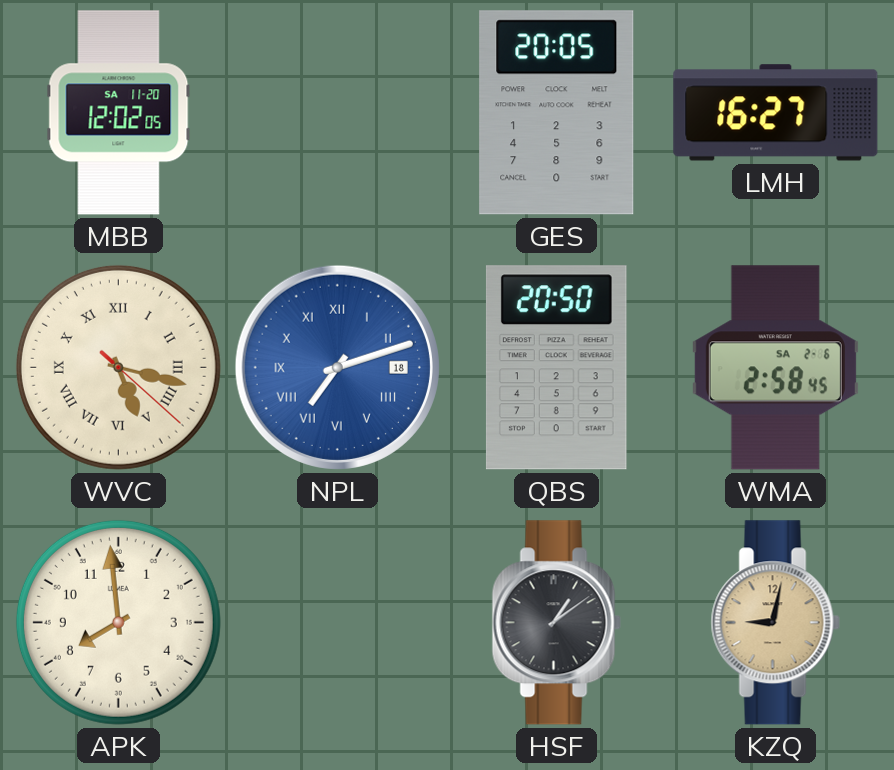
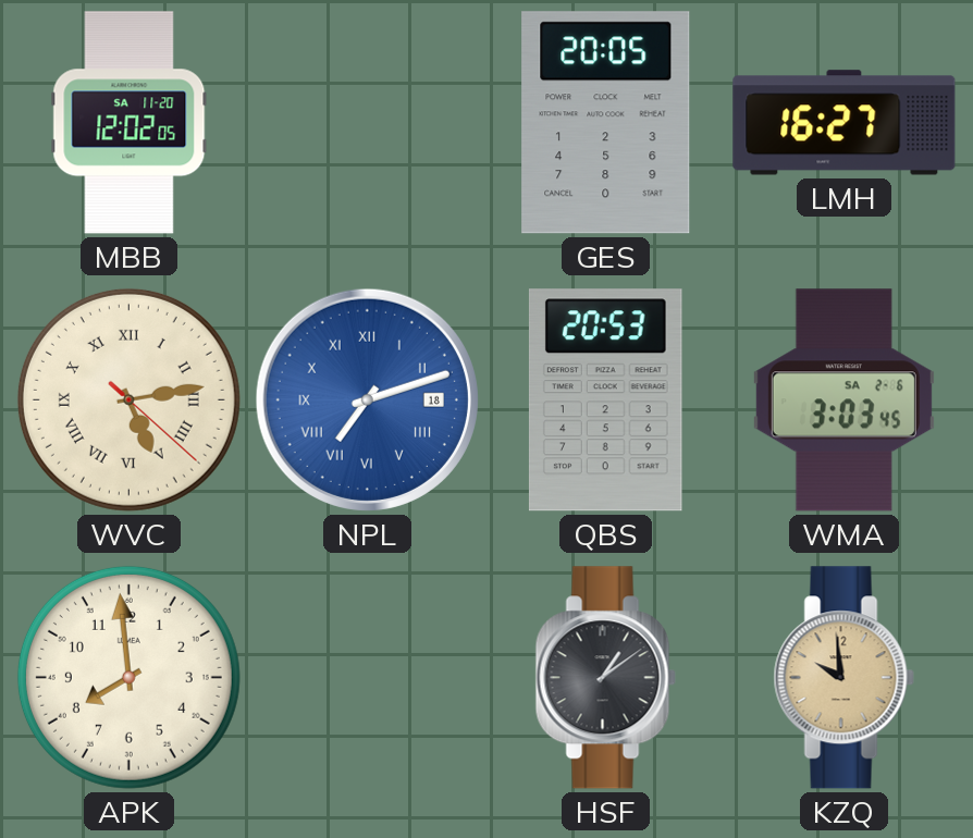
WVC: 5:17 -> 5:13
QBS: 20:50 -> 20:53
WMA: 2:58 -> 3:03
KZQ: 9:02 -> 9:59
